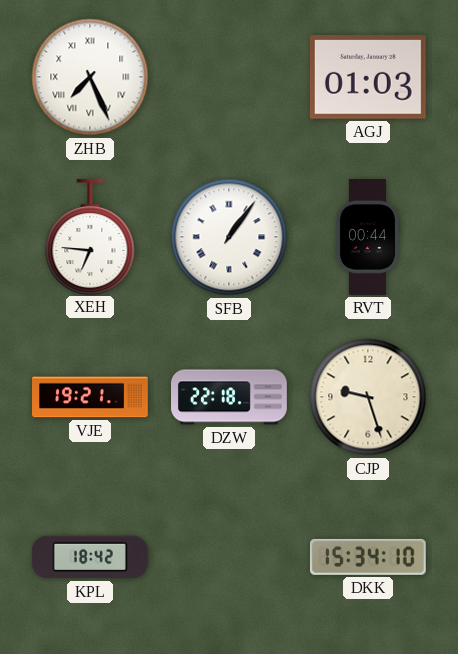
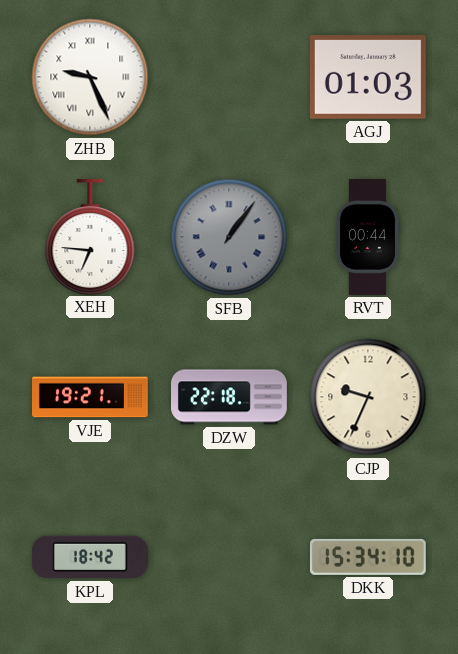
ZHB: 7:26 -> 9:26
SFB dial: white -> grey
CJP: 9:27 -> 9:34
